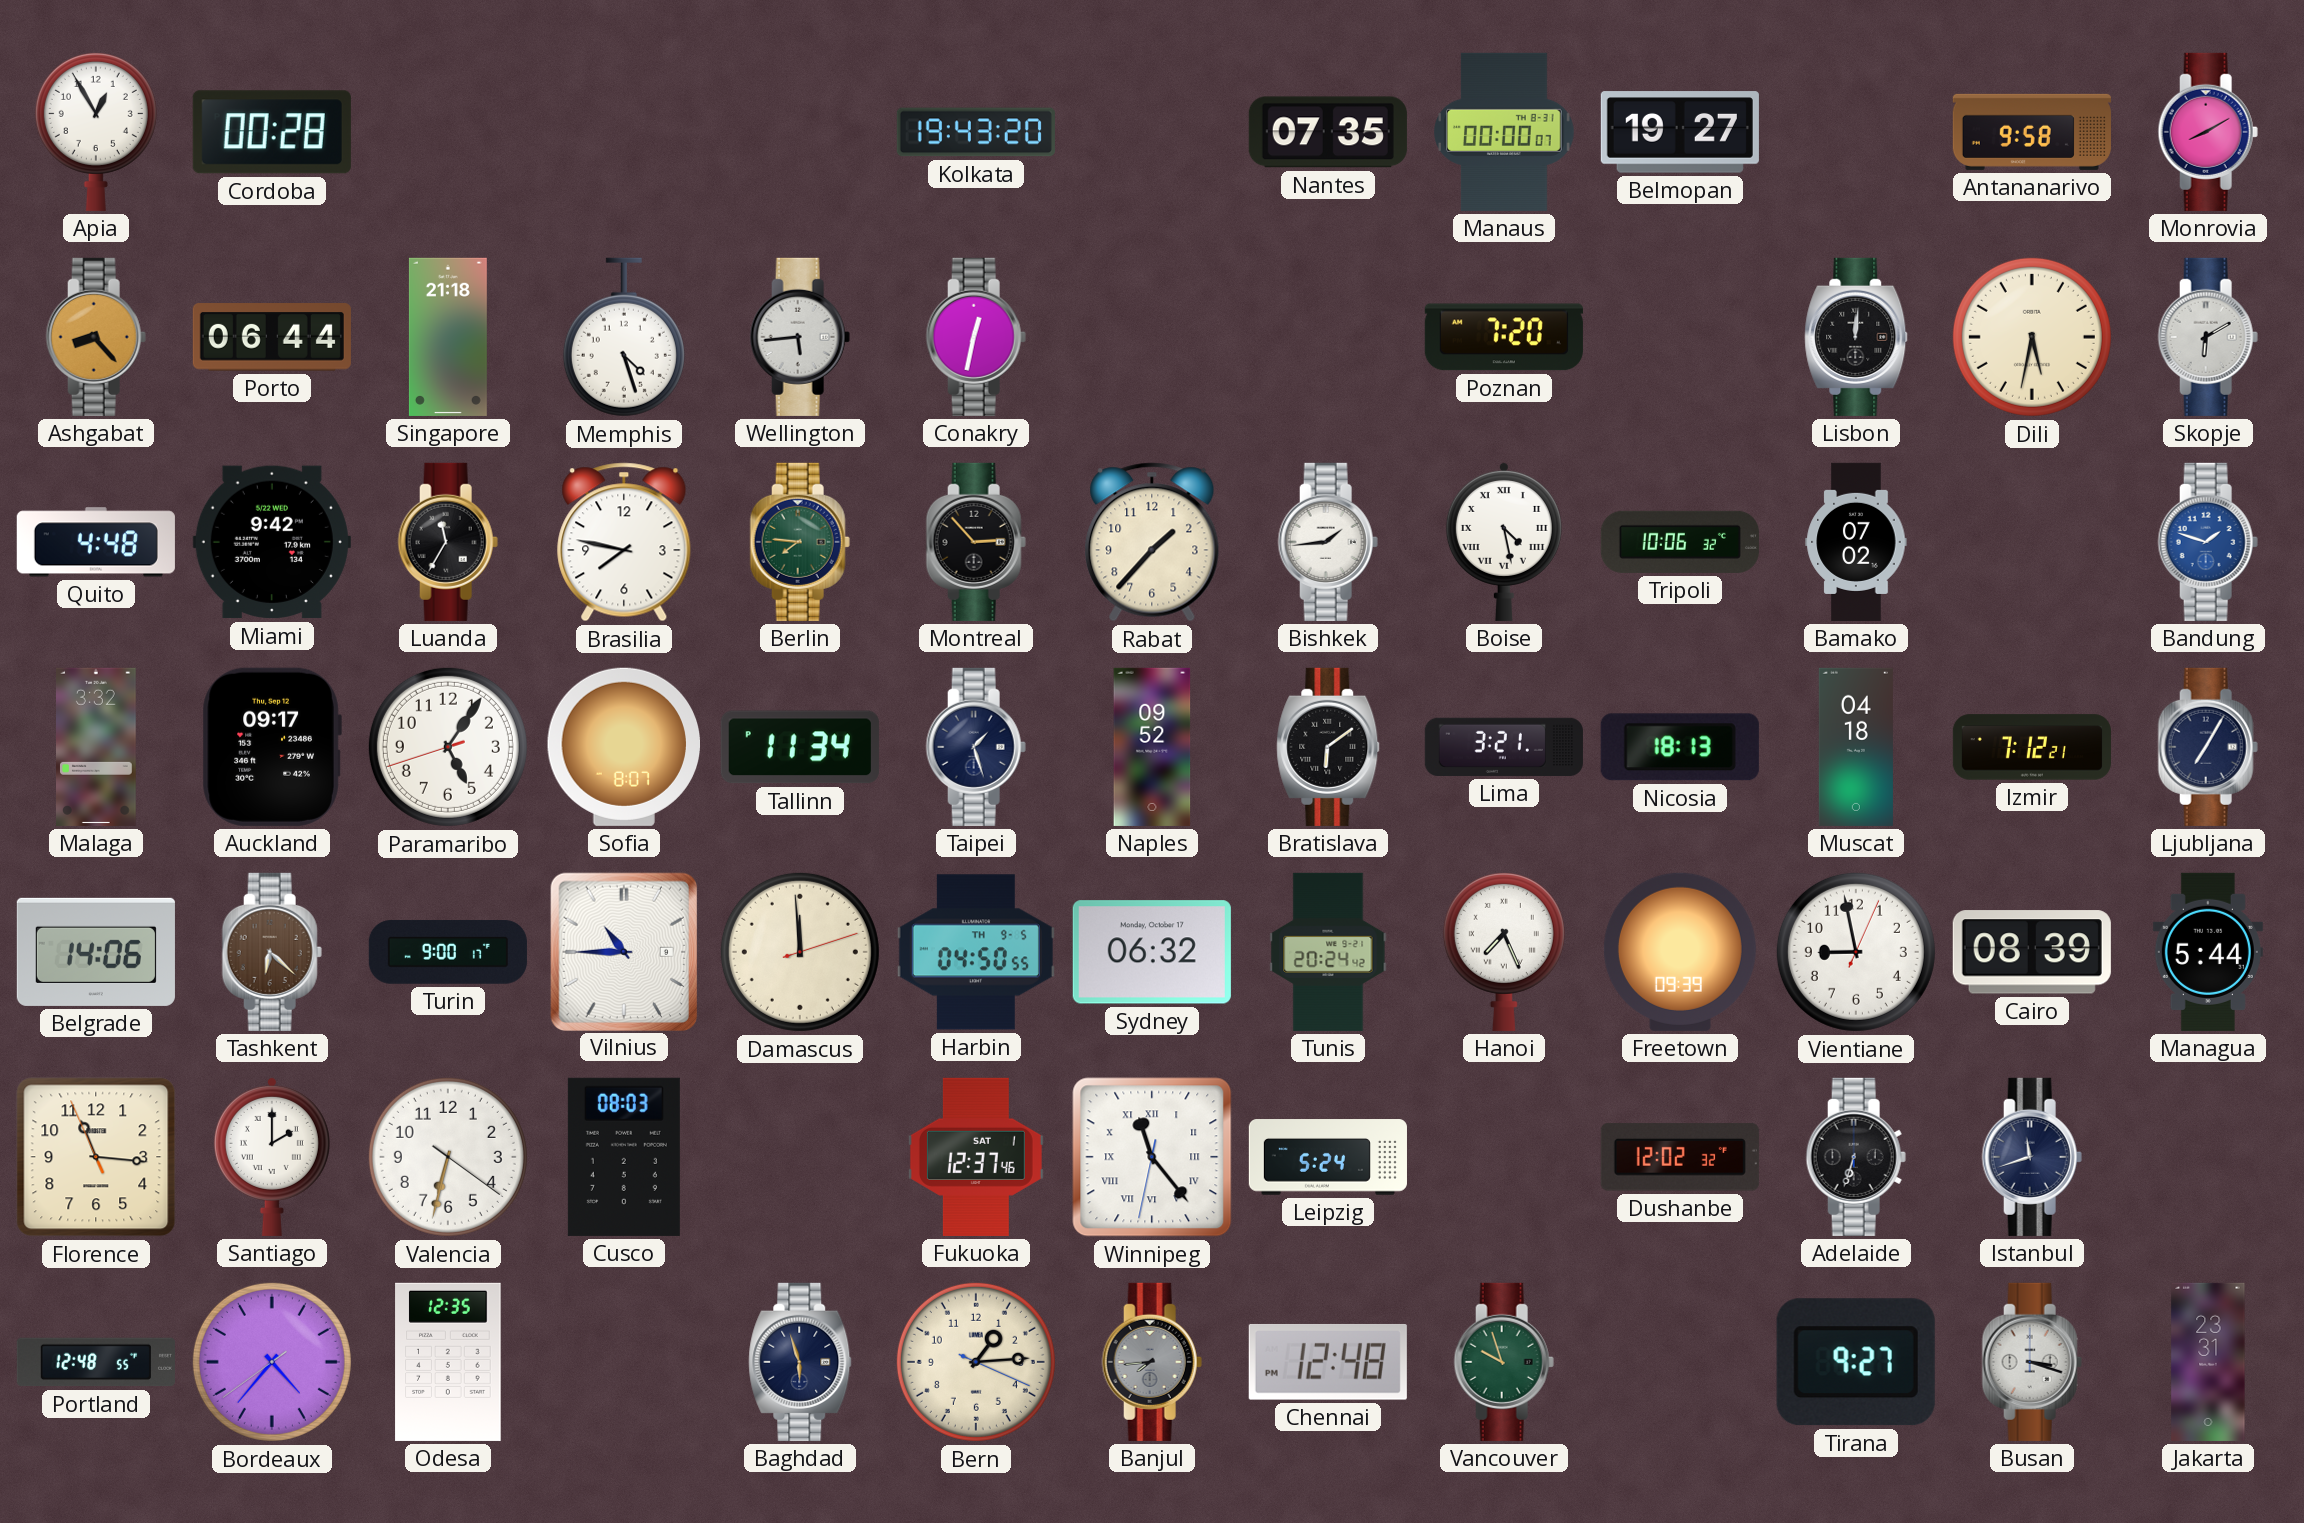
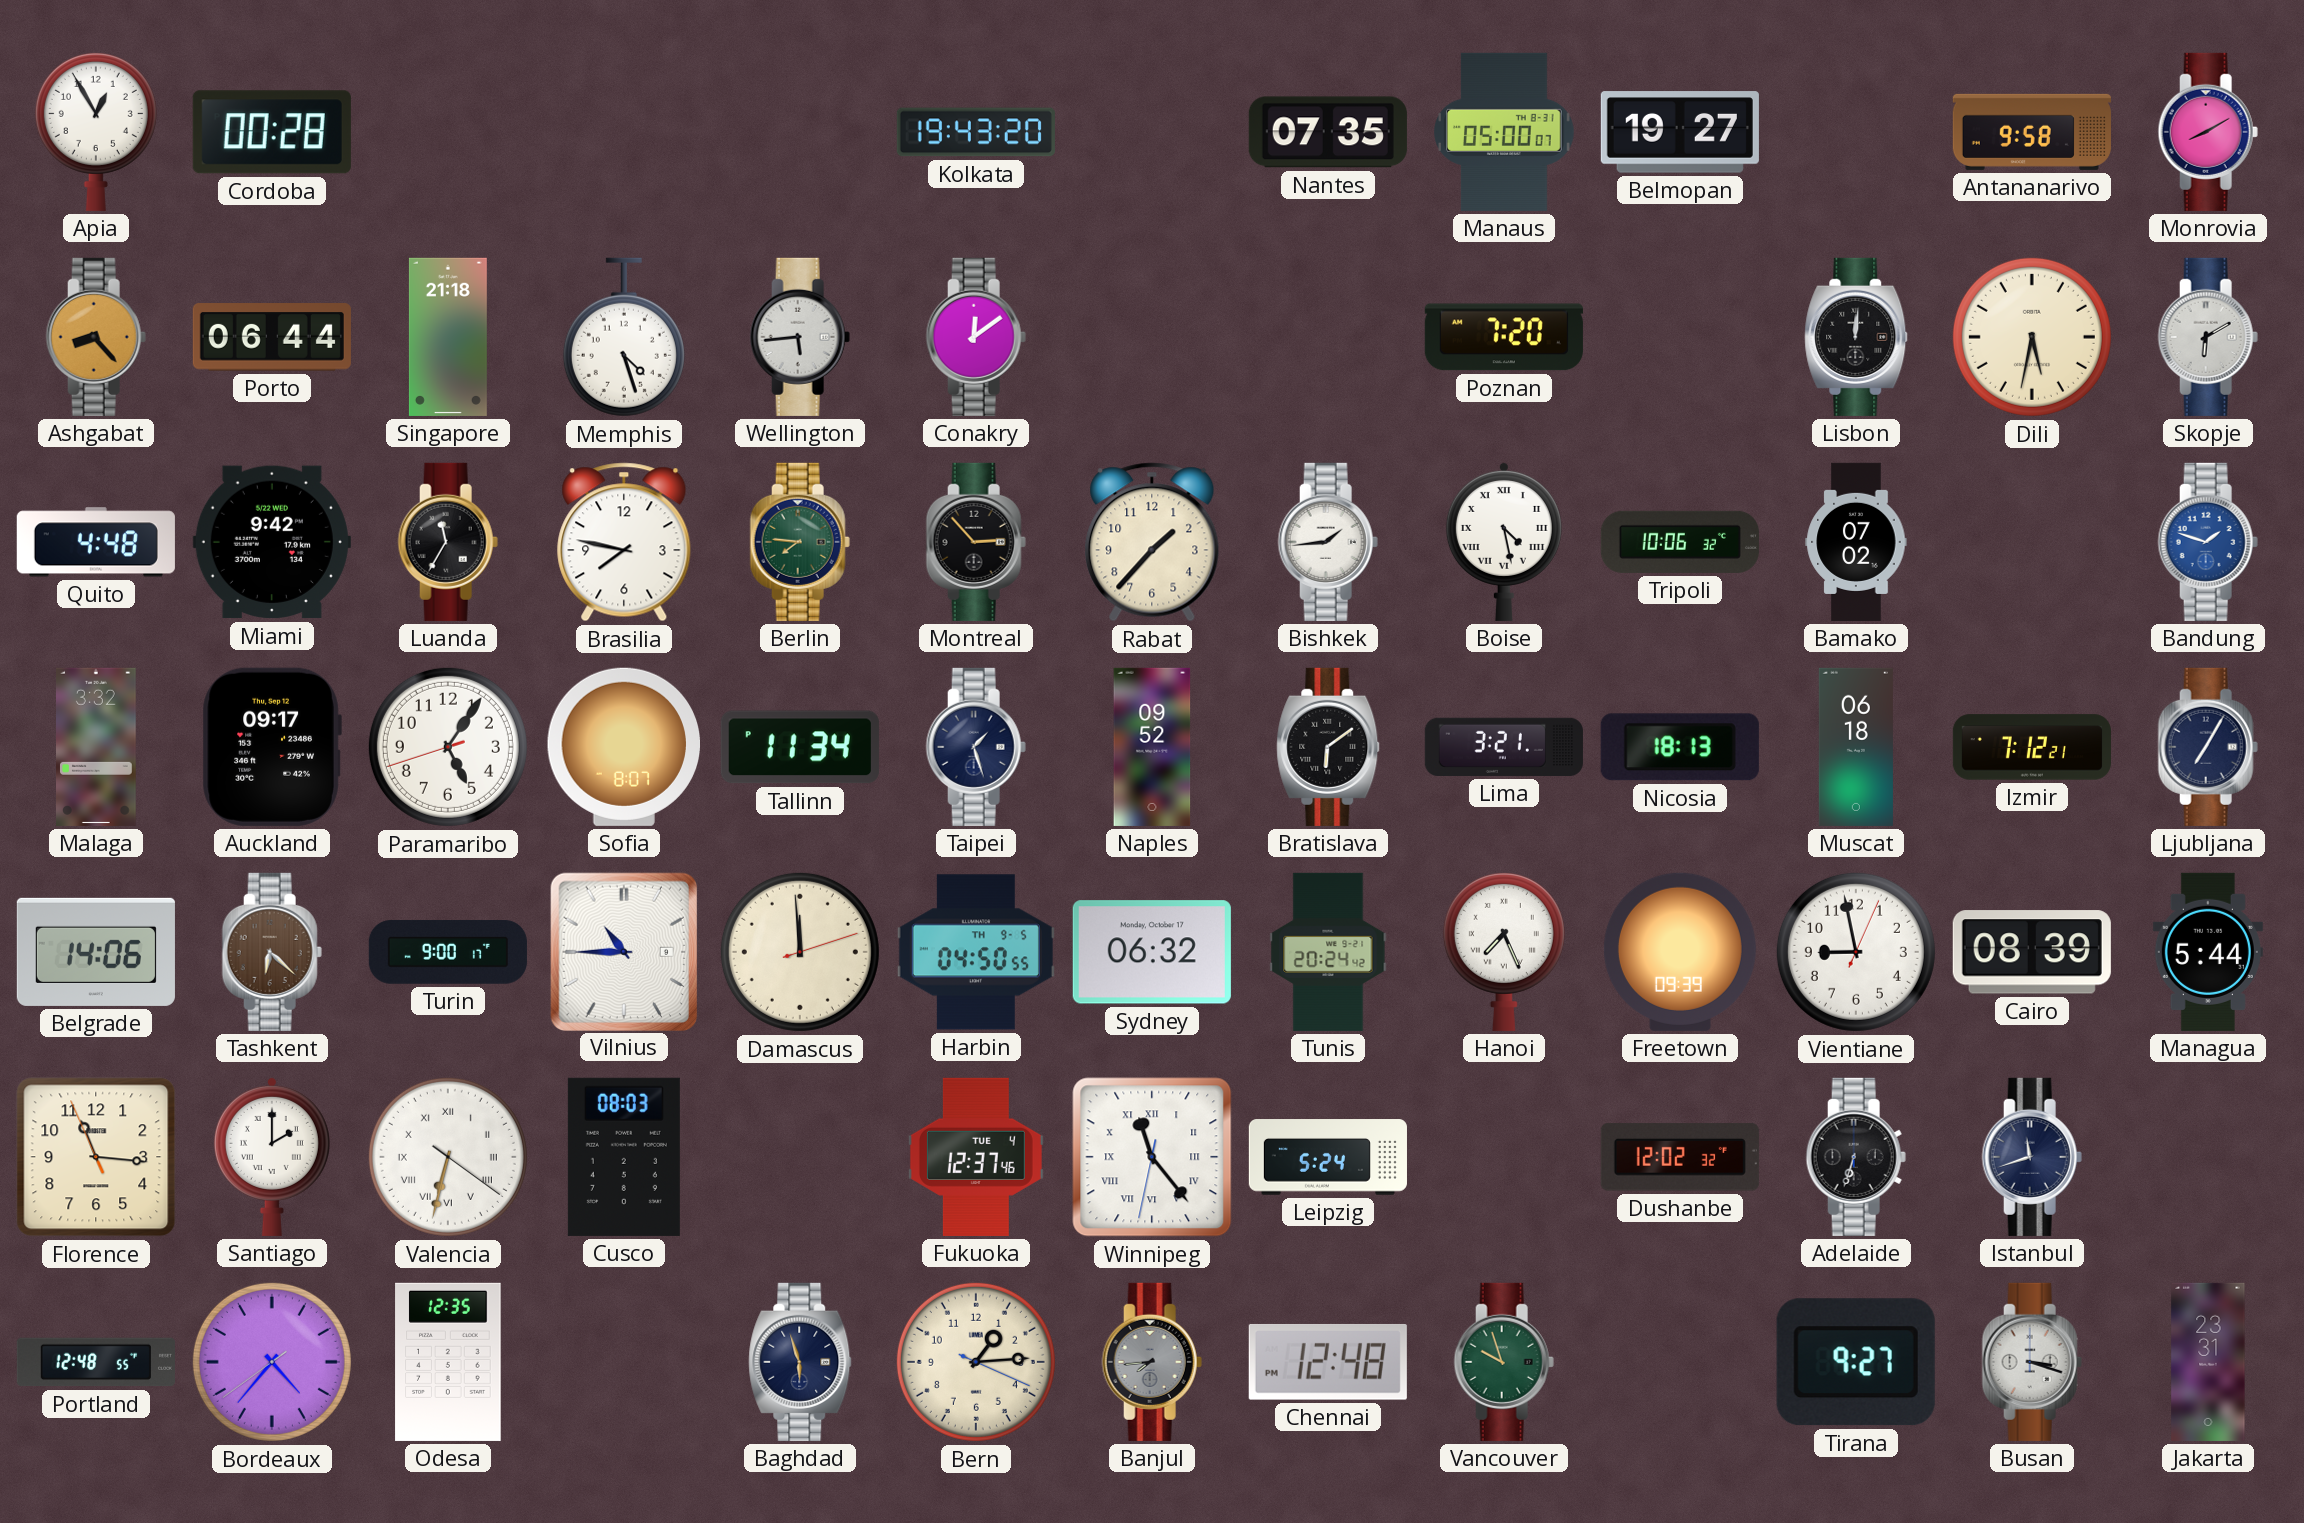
Manaus: 00:00 -> 05:00
Conakry: 12:32 -> 12:09
Muscat: 04:18 -> 06:18
Valencia numerals: Arabic -> Roman
Fukuoka date: SAT 1 -> TUE 4
